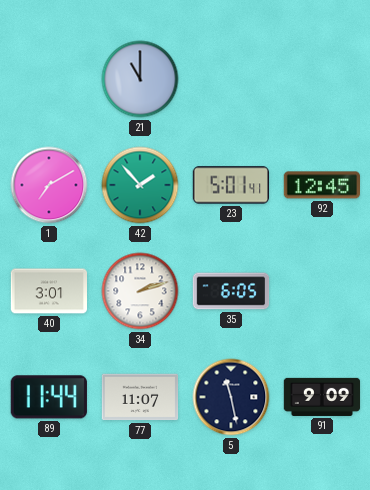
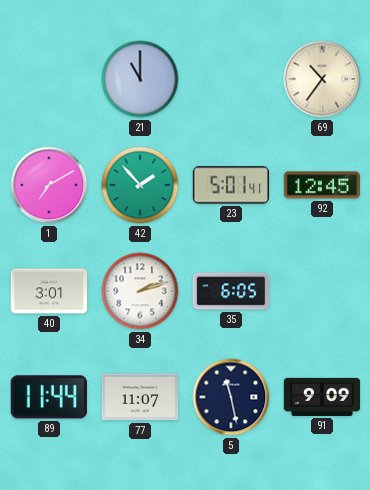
69: none -> 10:36
